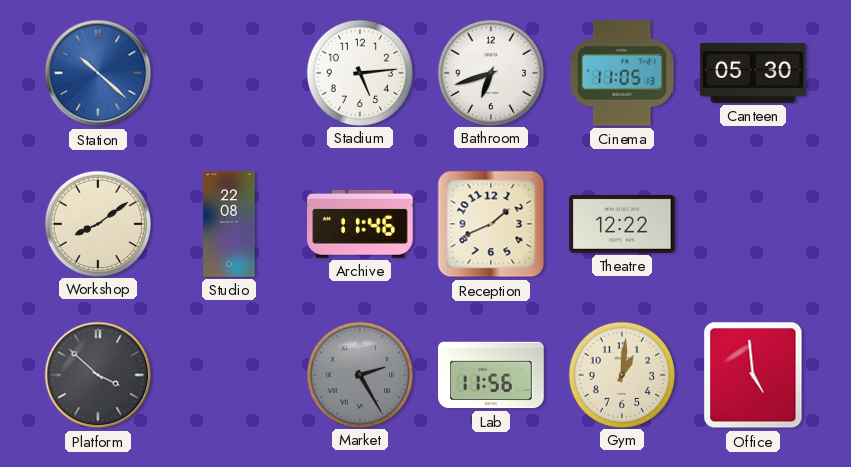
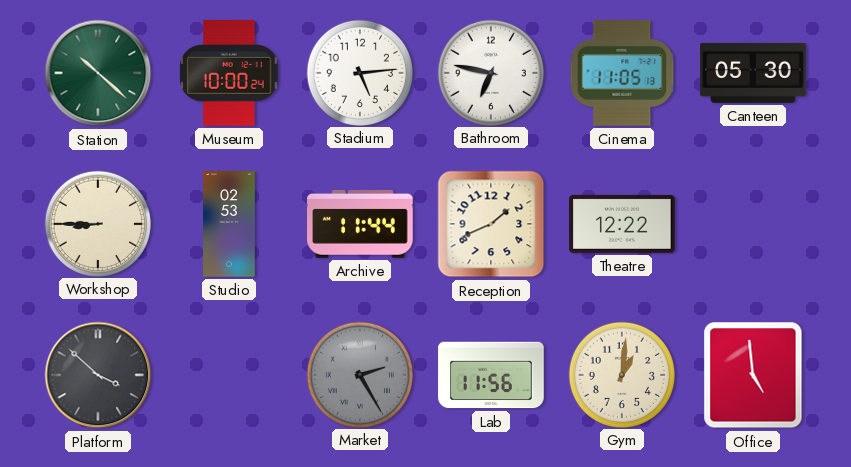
Station dial: blue -> green
Museum: none -> 10:00
Bathroom: 6:42 -> 6:47
Workshop: 8:09 -> 8:45
Studio: 22:08 -> 02:53
Archive: 11:46 -> 11:44
